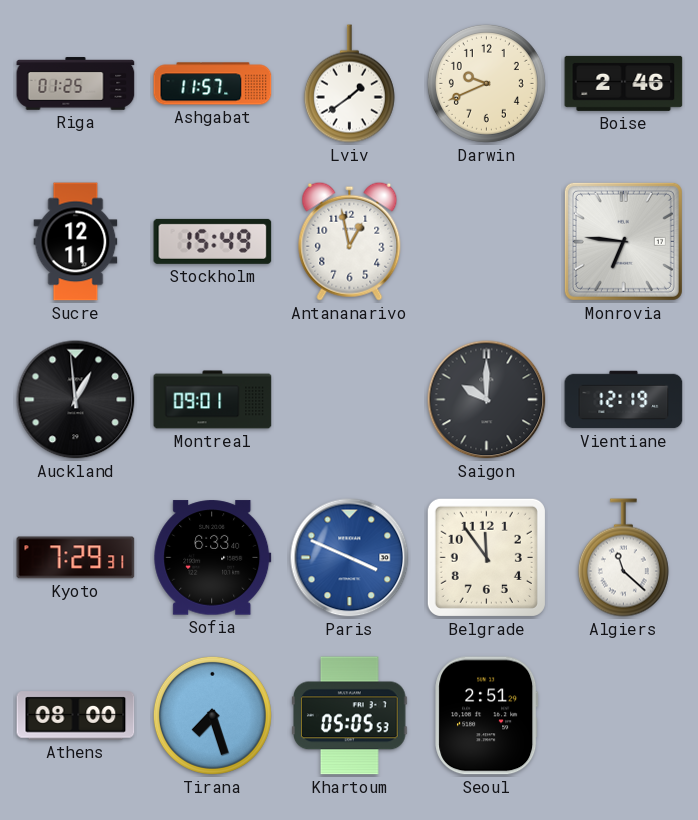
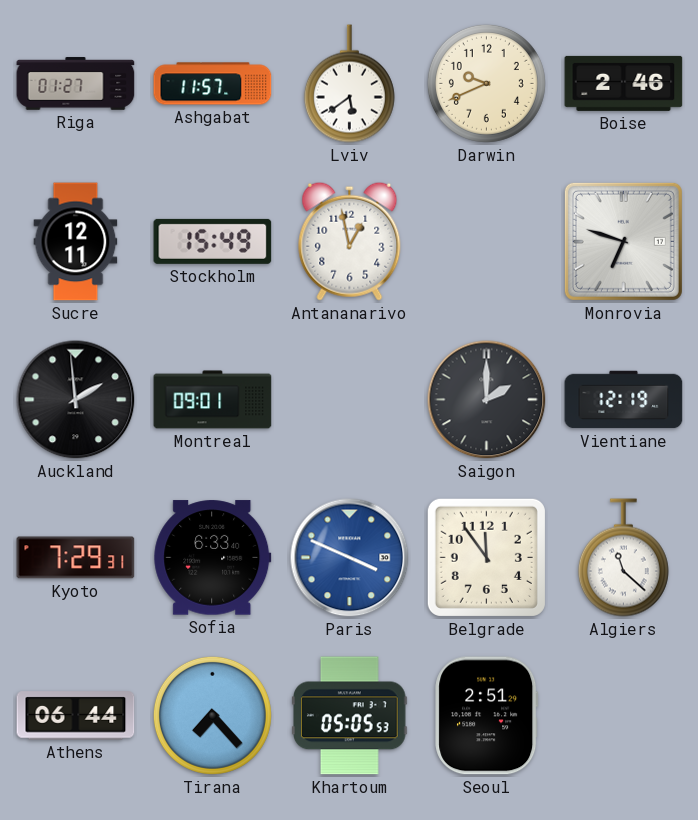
Riga: 01:25 -> 01:27
Lviv: 1:39 -> 5:39
Monrovia: 6:46 -> 6:48
Auckland: 12:59 -> 1:59
Saigon: 10:00 -> 2:00
Athens: 08:00 -> 06:44
Tirana: 7:27 -> 7:23
